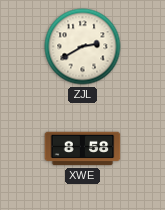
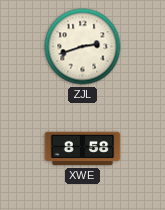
ZJL: 2:40 -> 2:42
